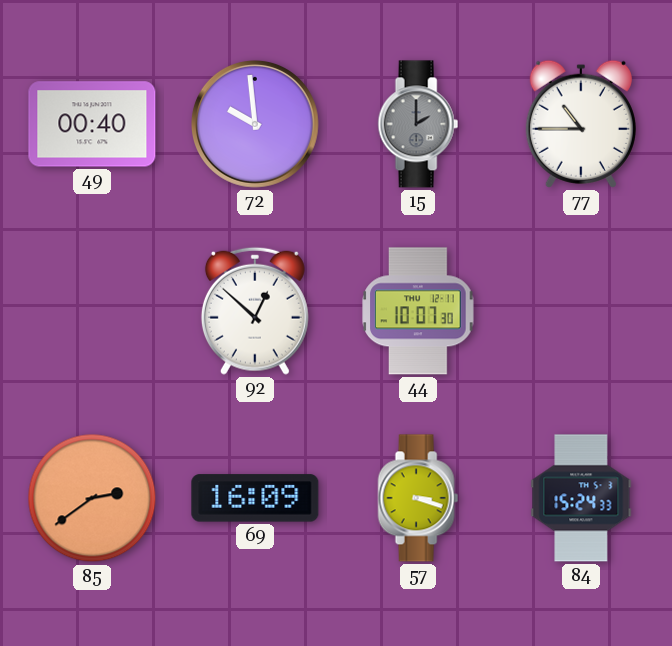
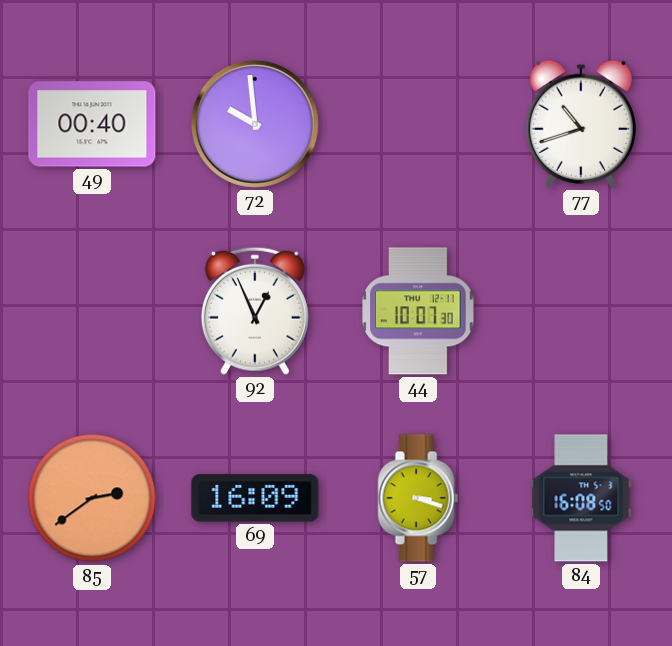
15: 2:00 -> none
77: 10:45 -> 10:42
92: 12:52 -> 12:56
84: 15:24 -> 16:08
